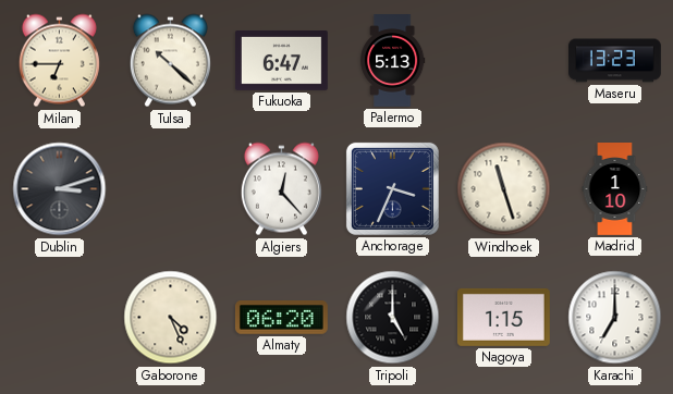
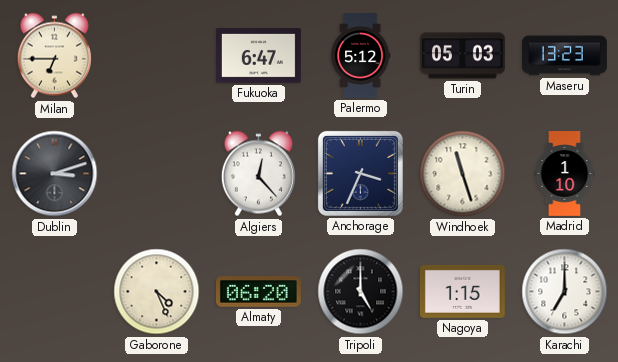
Tulsa: 10:22 -> none
Palermo: 5:13 -> 5:12
Turin: none -> 05:03
